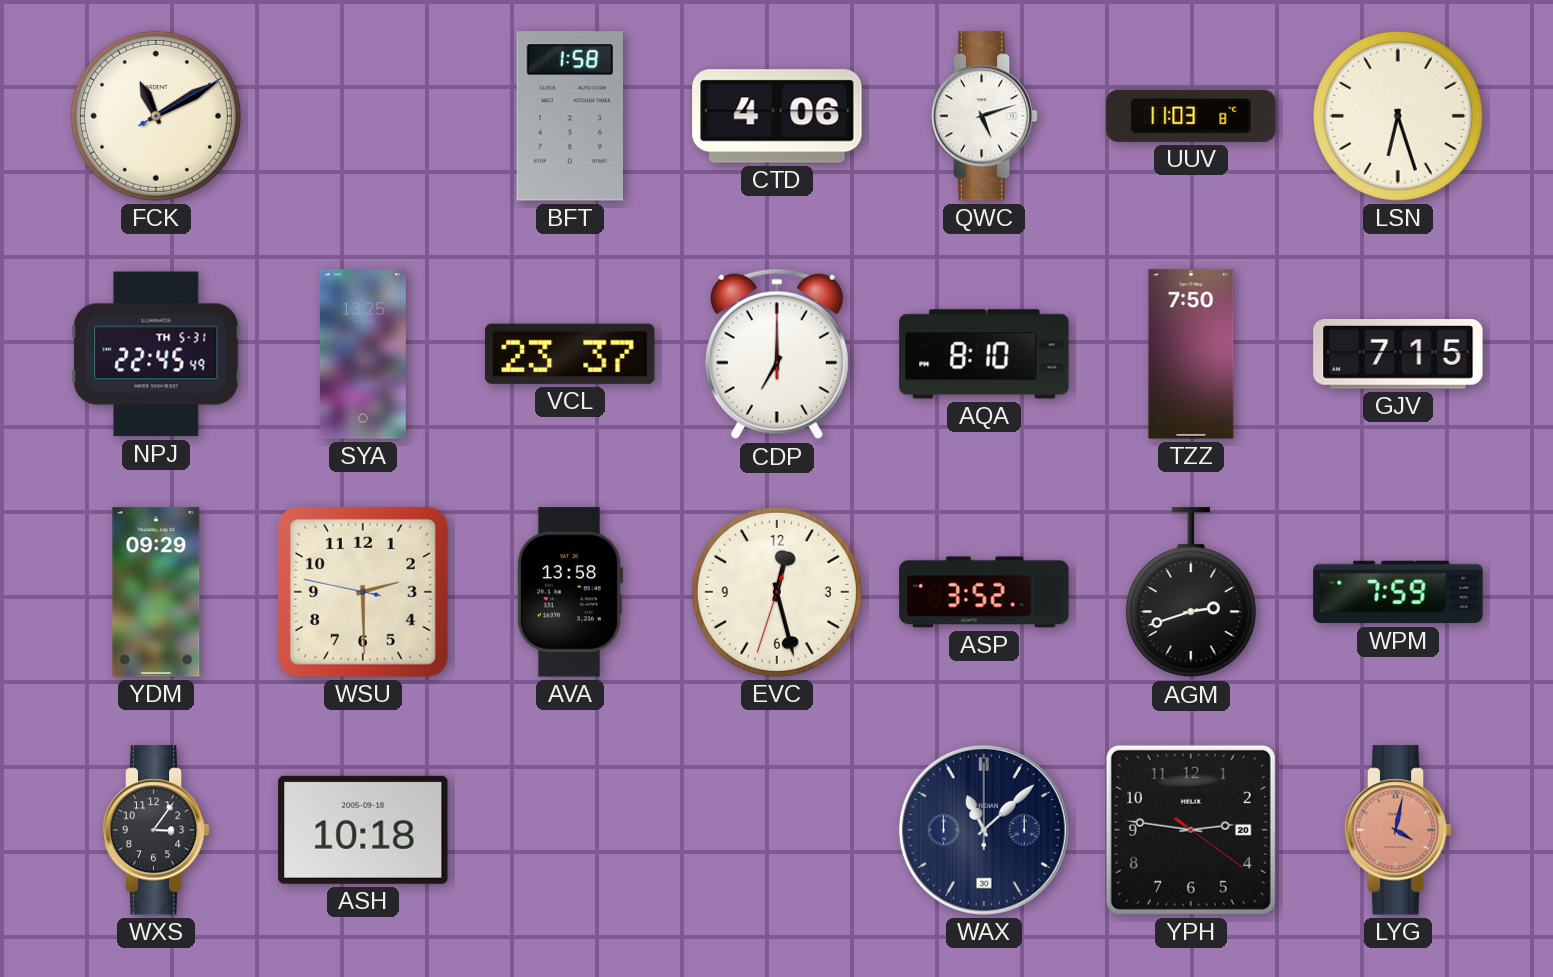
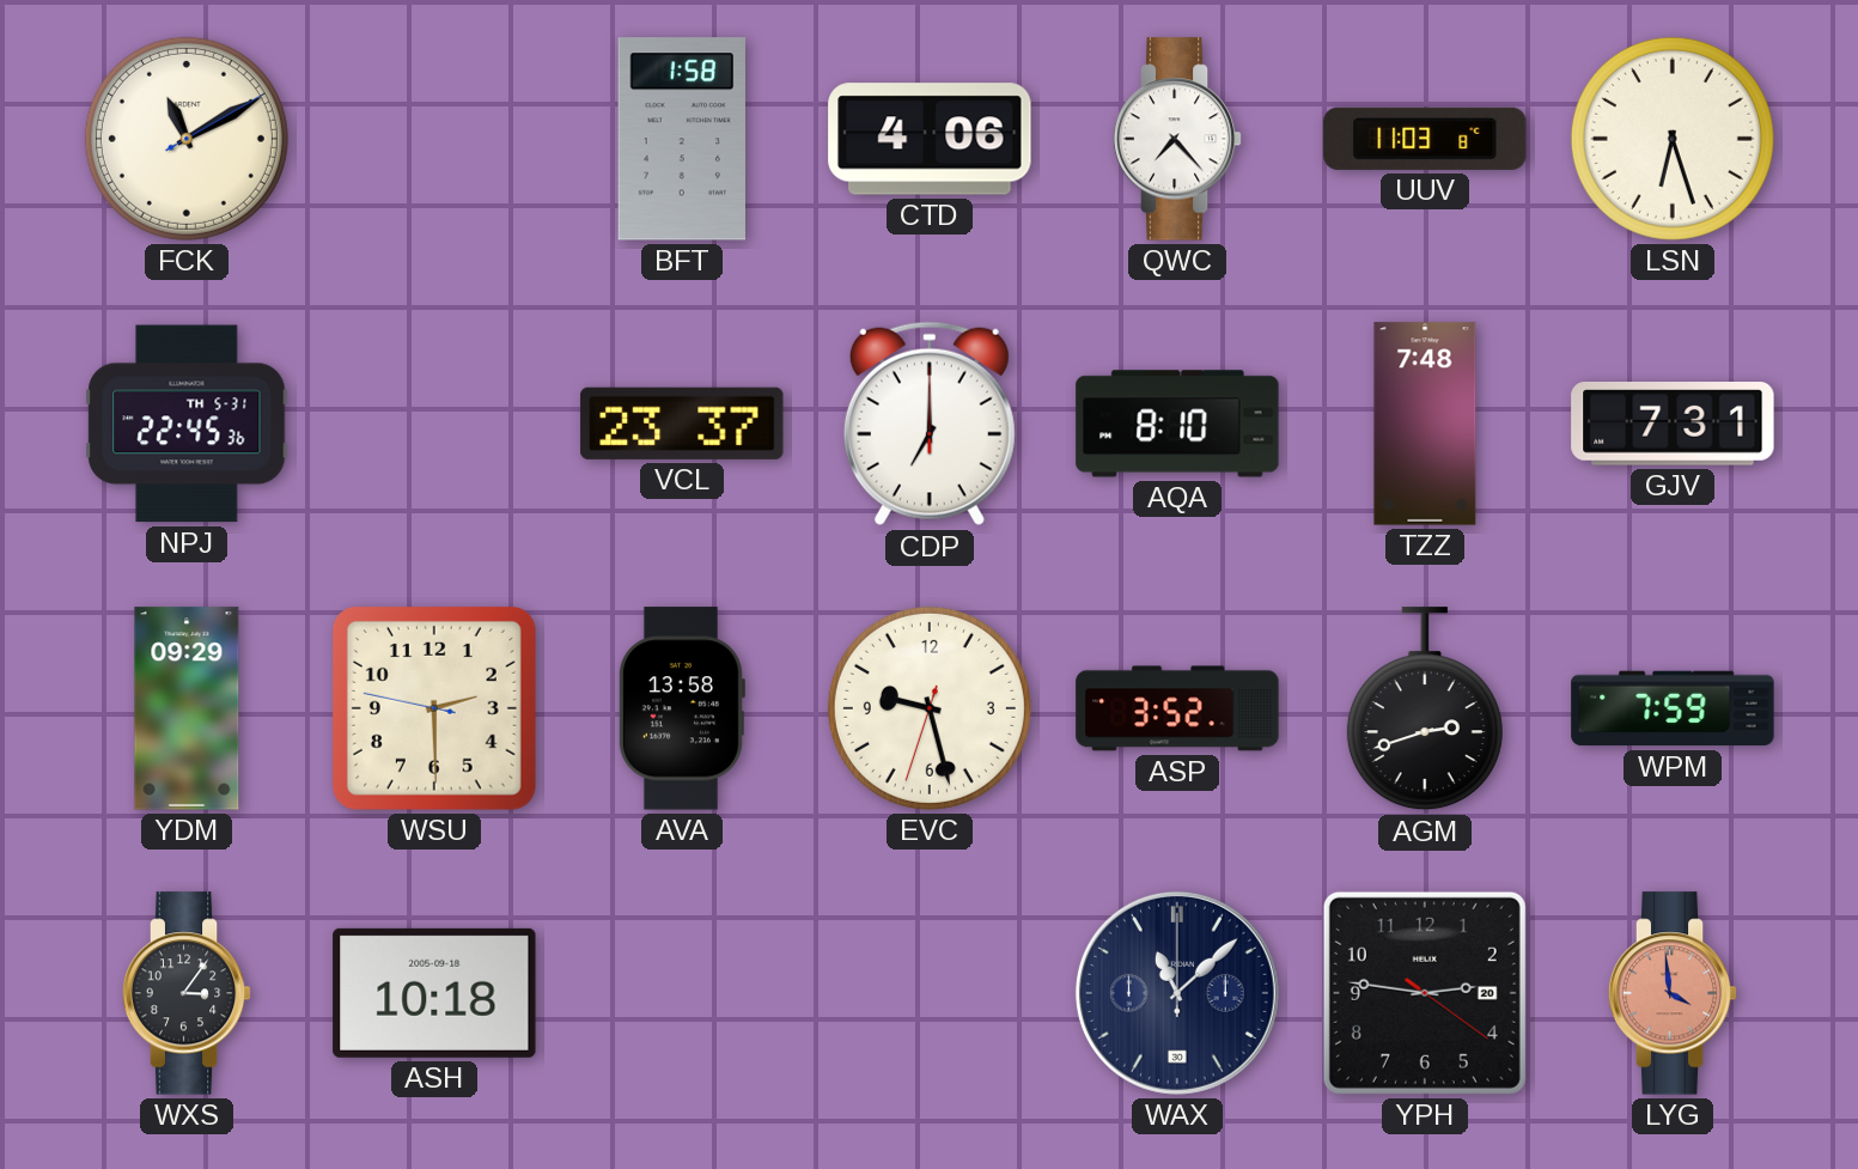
QWC: 5:12 -> 7:23
NPJ: 22:45:49 -> 22:45:36
SYA: 13:25 -> none
TZZ: 7:50 -> 7:48
GJV: 7:15 -> 7:31
EVC: 12:27 -> 9:27
LYG: 4:02 -> 3:59
